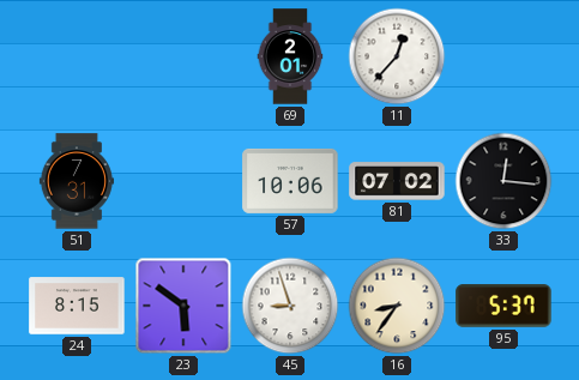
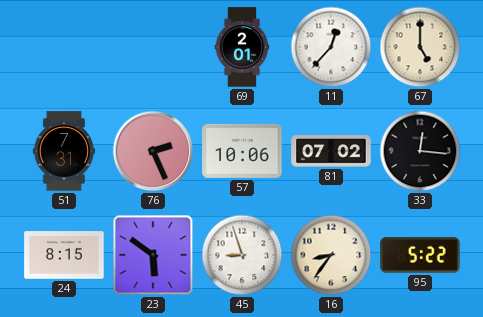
67: none -> 5:00
76: none -> 2:26
95: 5:37 -> 5:22
